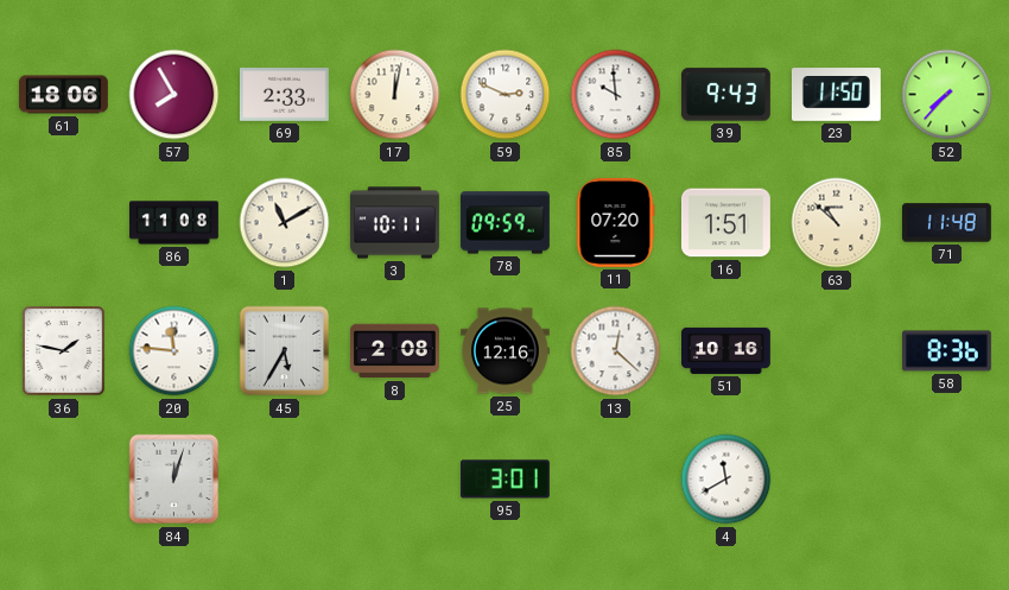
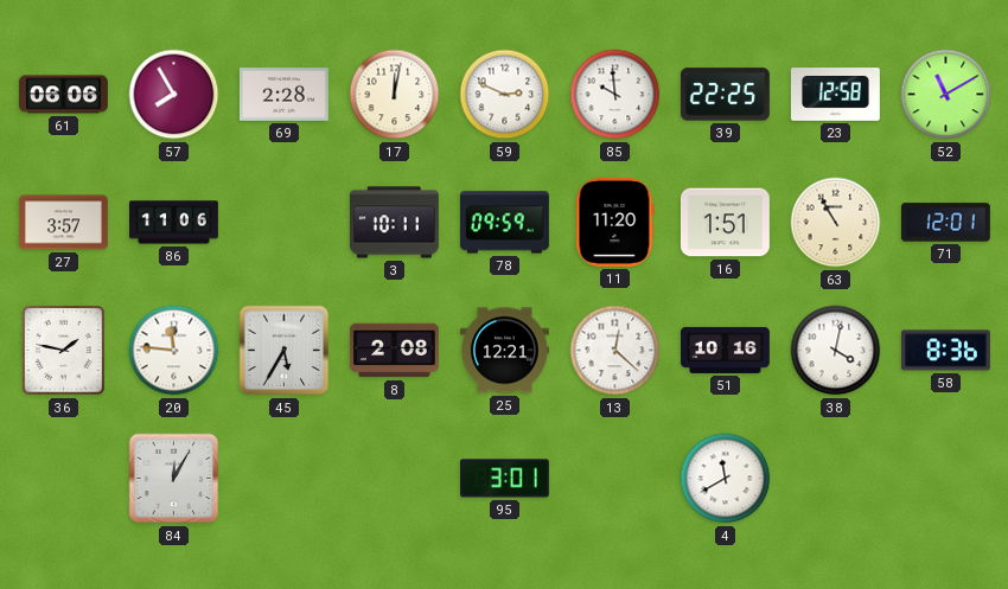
61: 18:06 -> 06:06
69: 2:33 -> 2:28
39: 9:43 -> 22:25
23: 11:50 -> 12:58
52: 7:37 -> 11:10
27: none -> 3:57
86: 11:08 -> 11:06
1: 11:10 -> none
11: 07:20 -> 11:20
63: 10:52 -> 10:55
71: 11:48 -> 12:01
25: 12:16 -> 12:21
38: none -> 4:02
84: 12:03 -> 12:05
